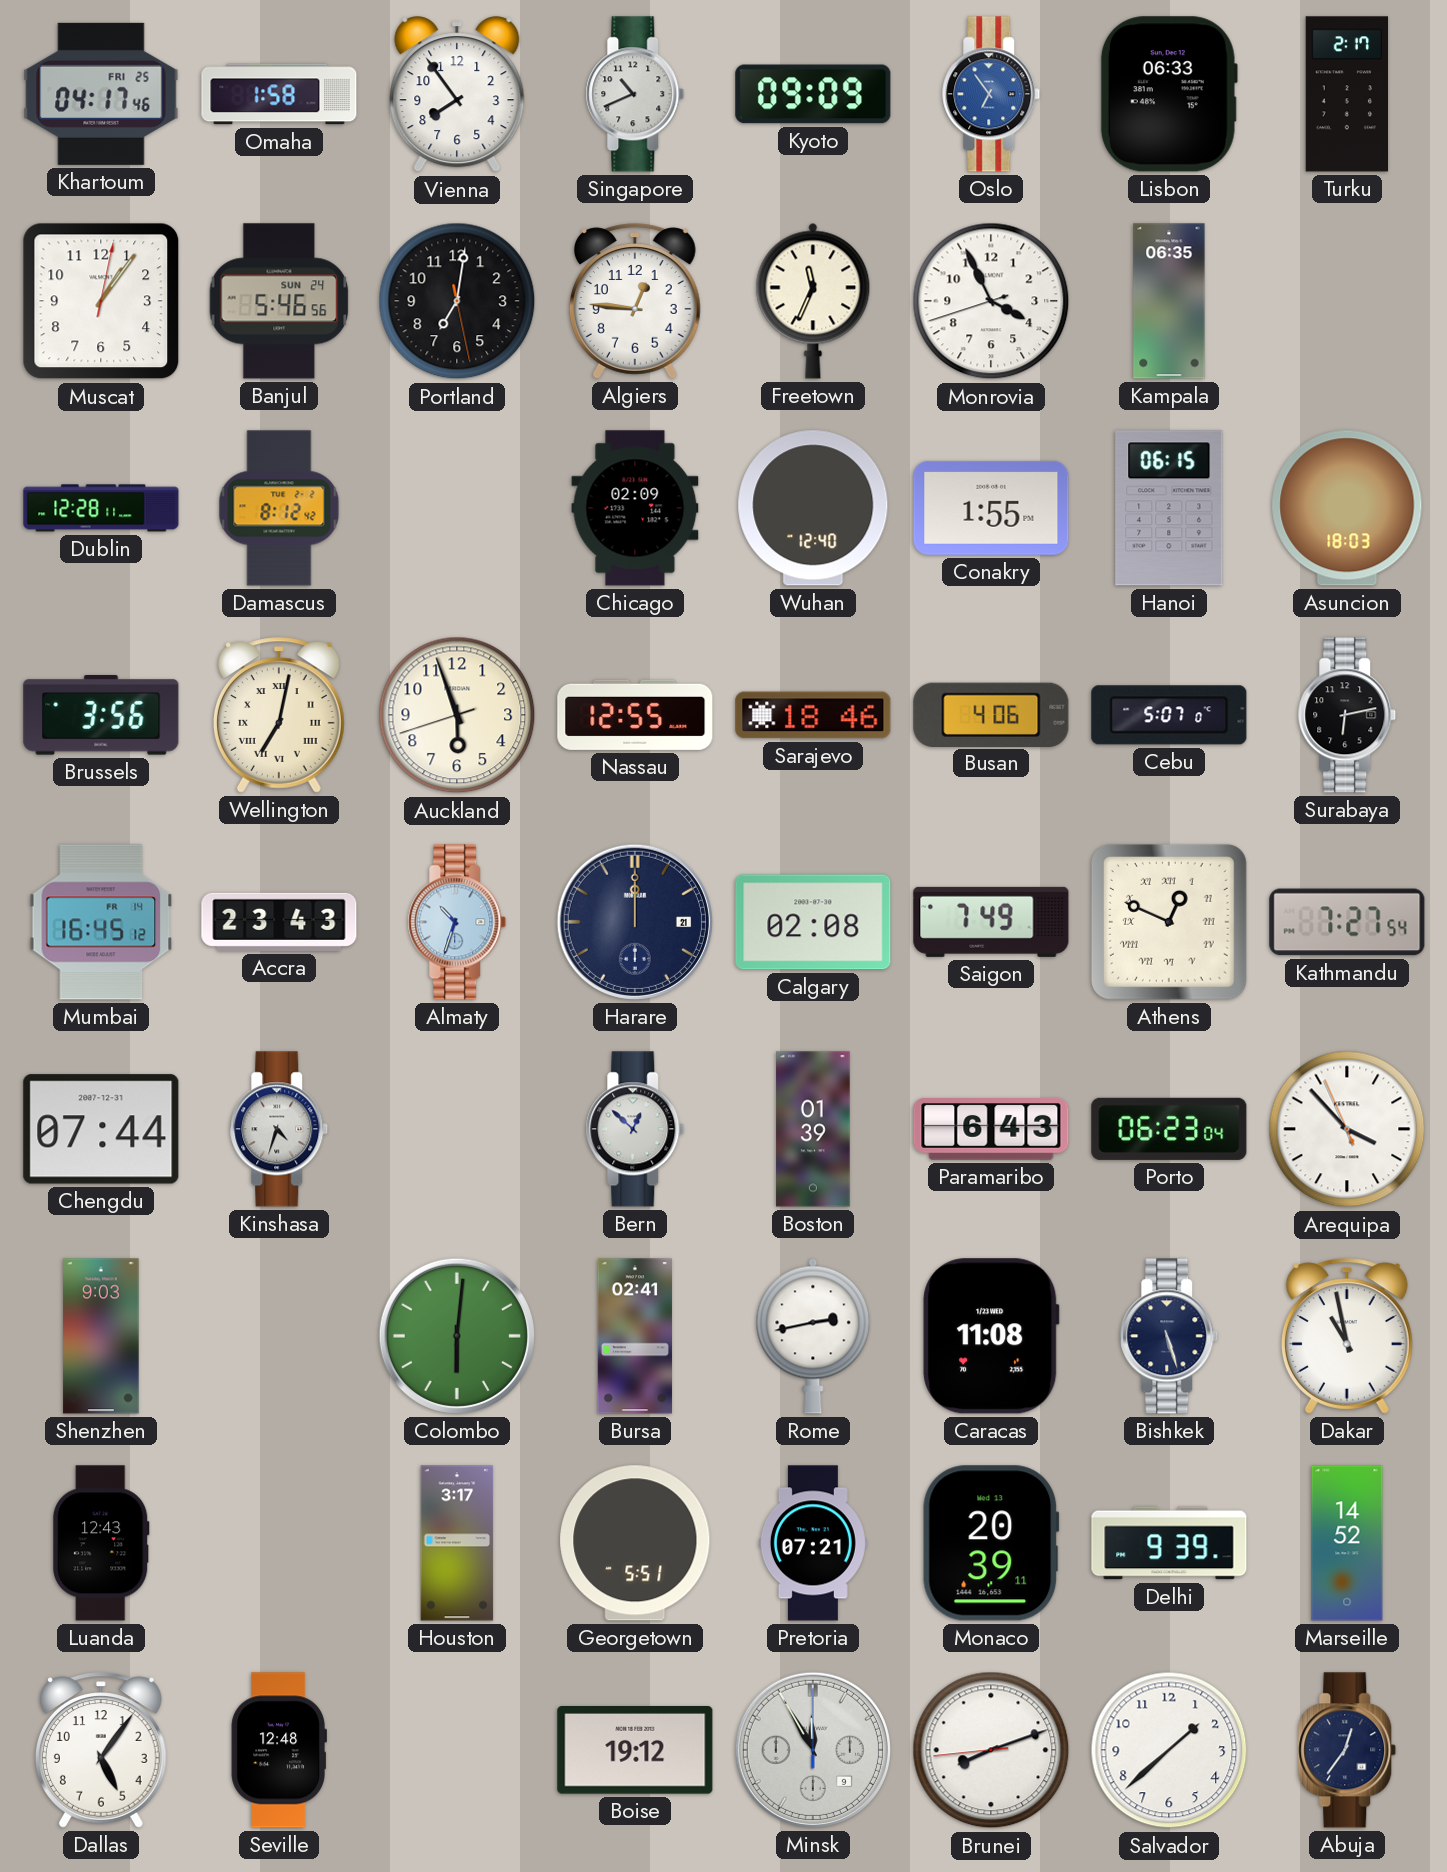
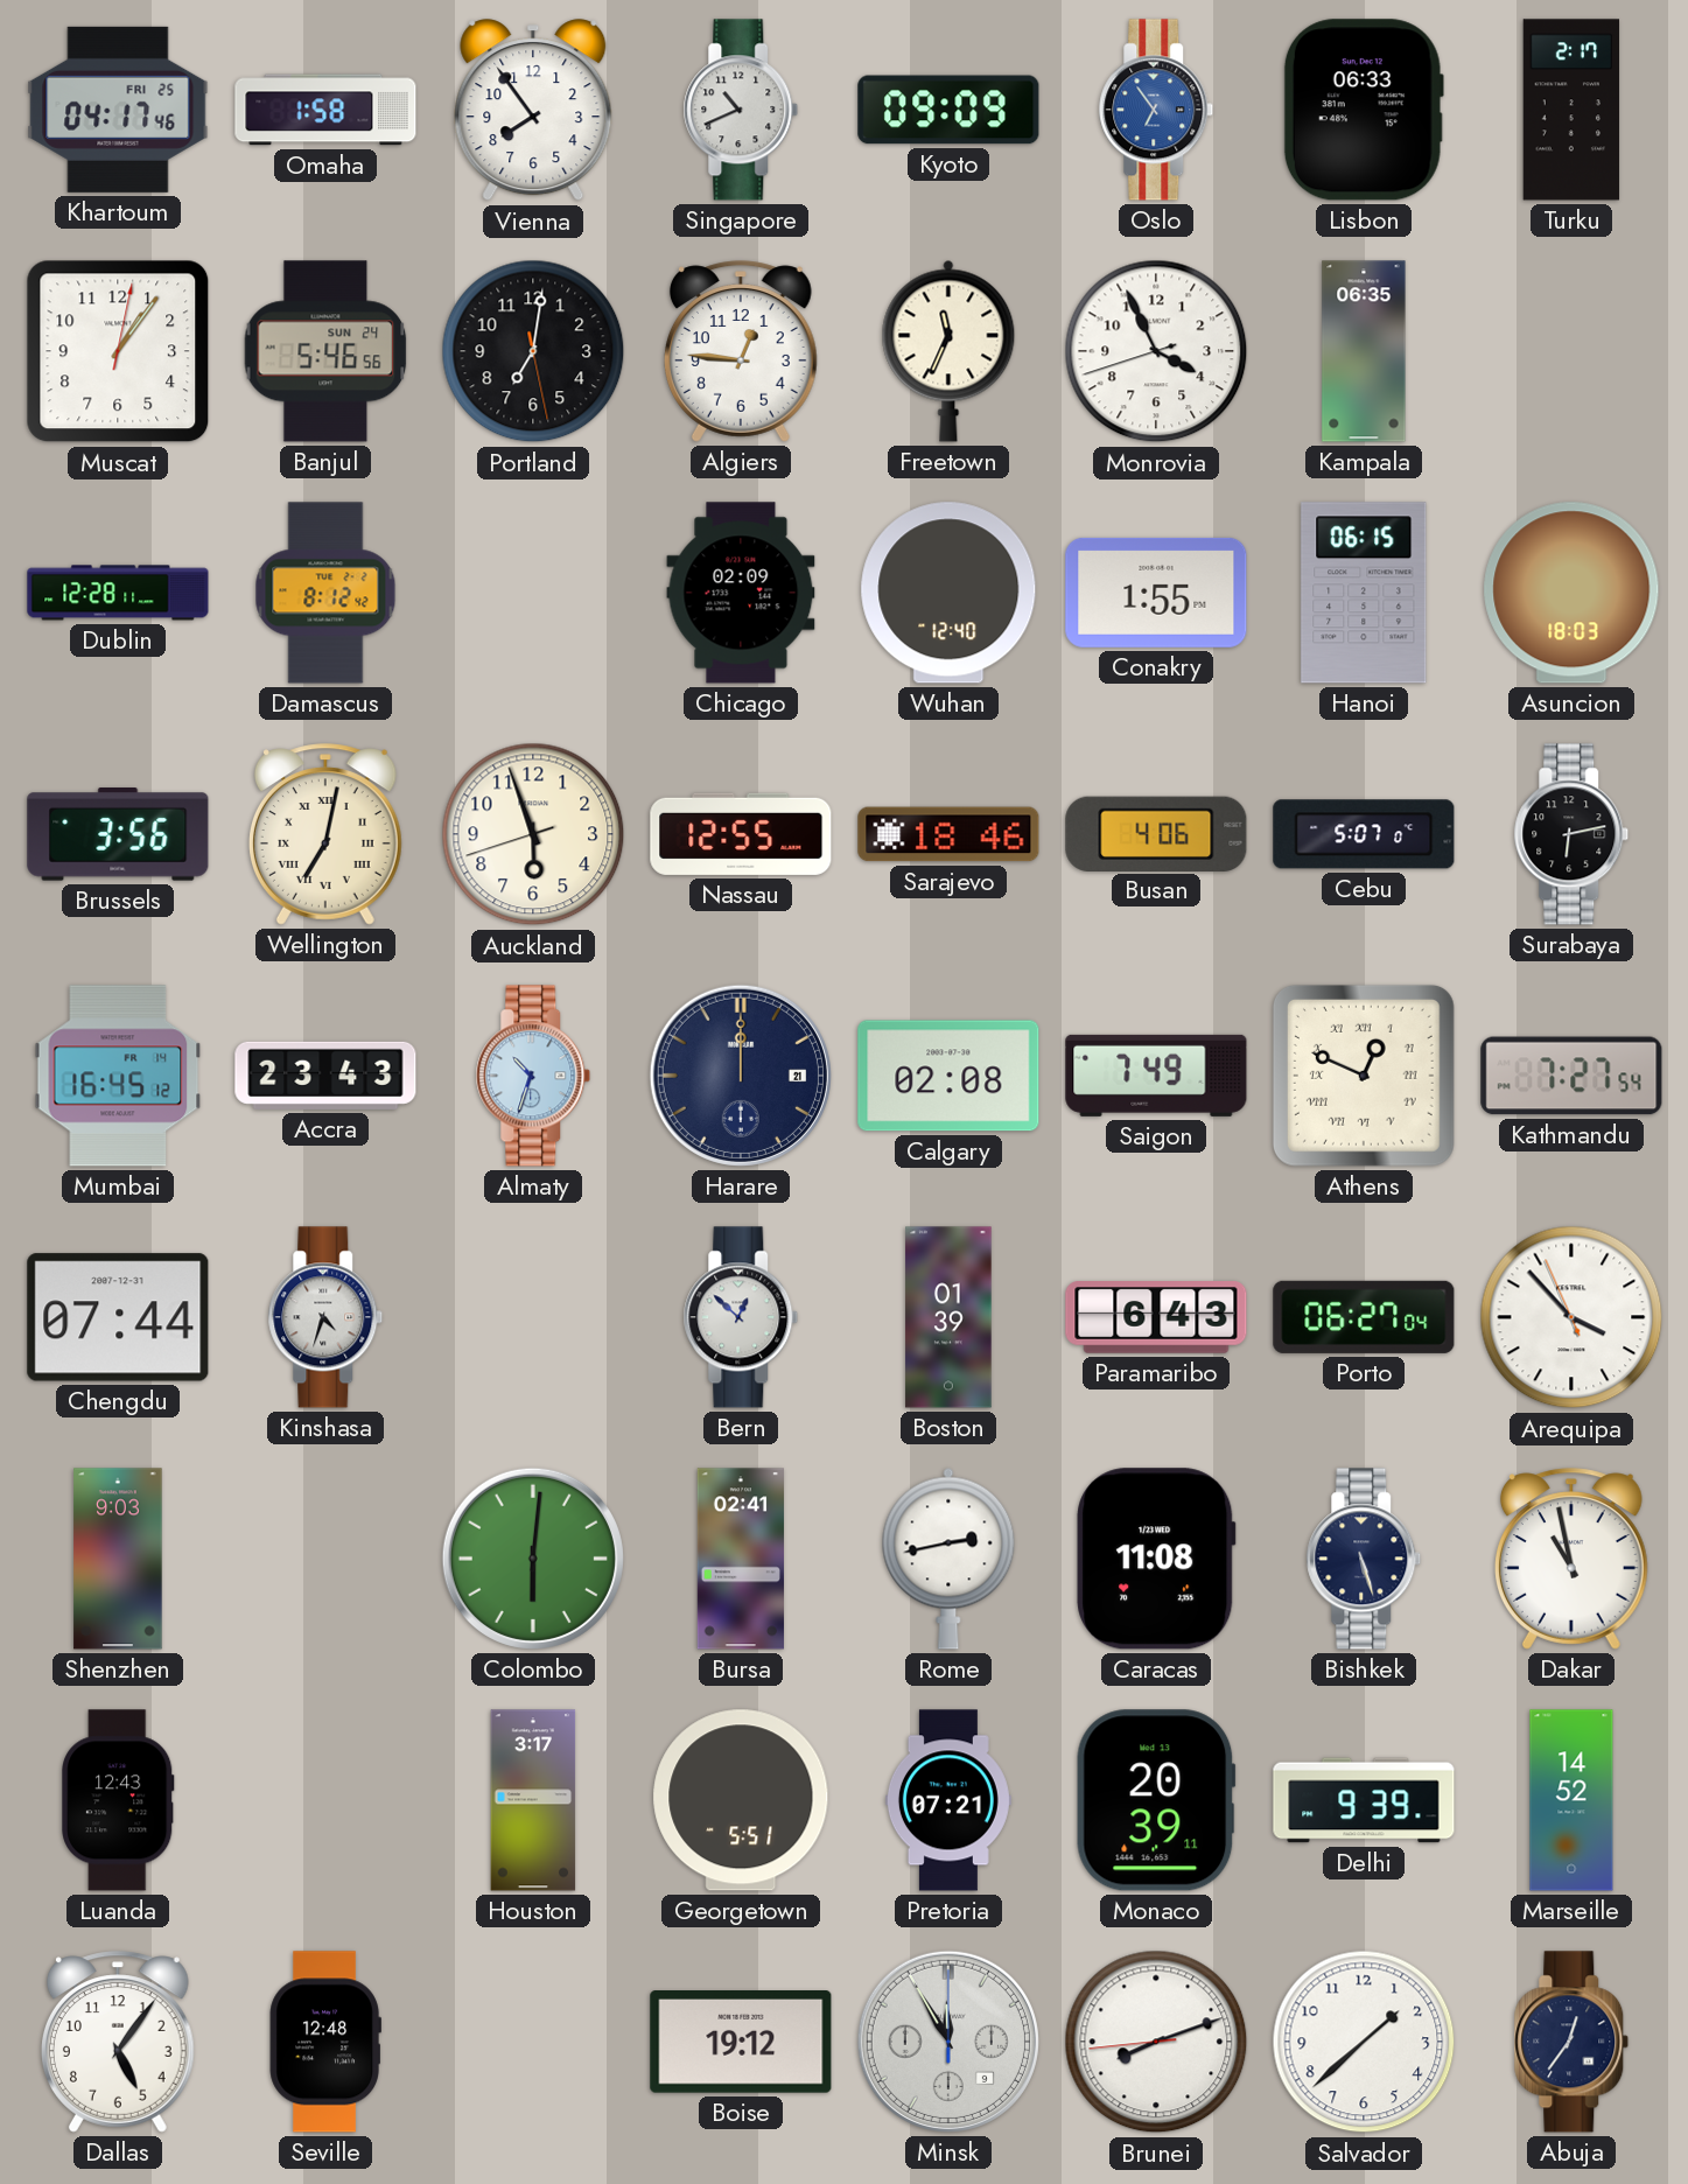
Porto: 06:23 -> 06:27
